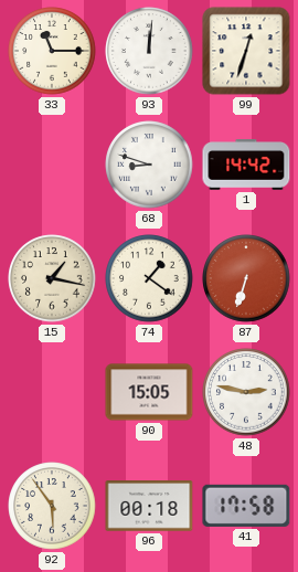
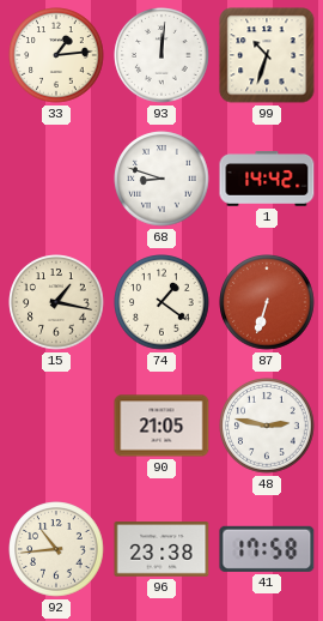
33: 11:15 -> 1:14
99: 12:33 -> 10:33
90: 15:05 -> 21:05
92: 5:54 -> 10:44
96: 00:18 -> 23:38
